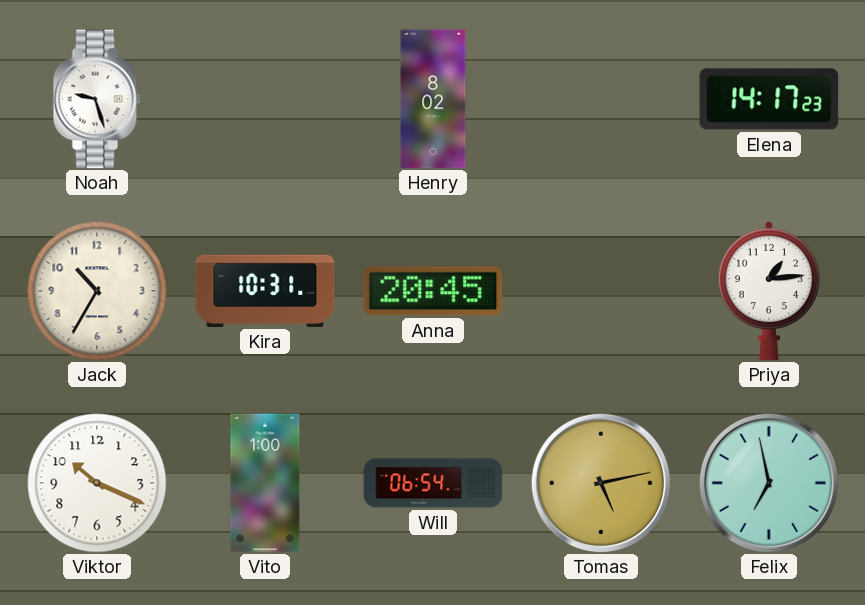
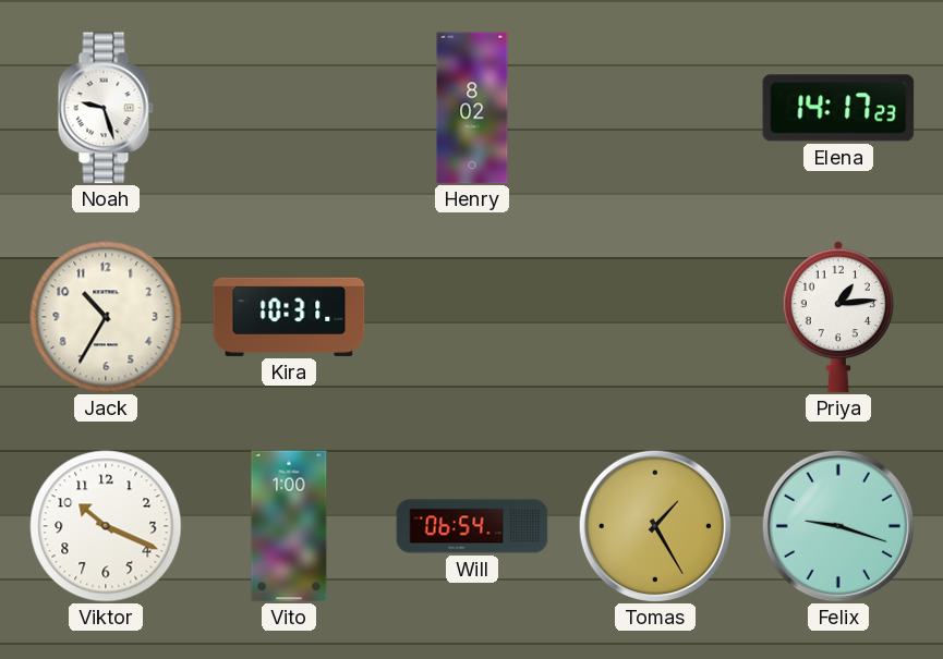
Anna: 20:45 -> none
Tomas: 5:13 -> 1:25
Felix: 6:58 -> 9:18
